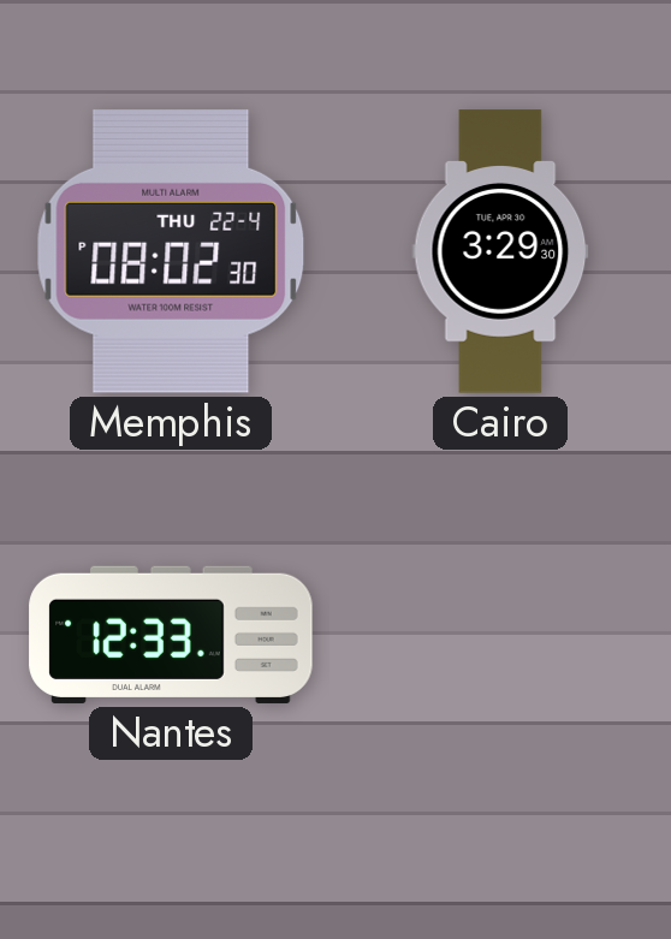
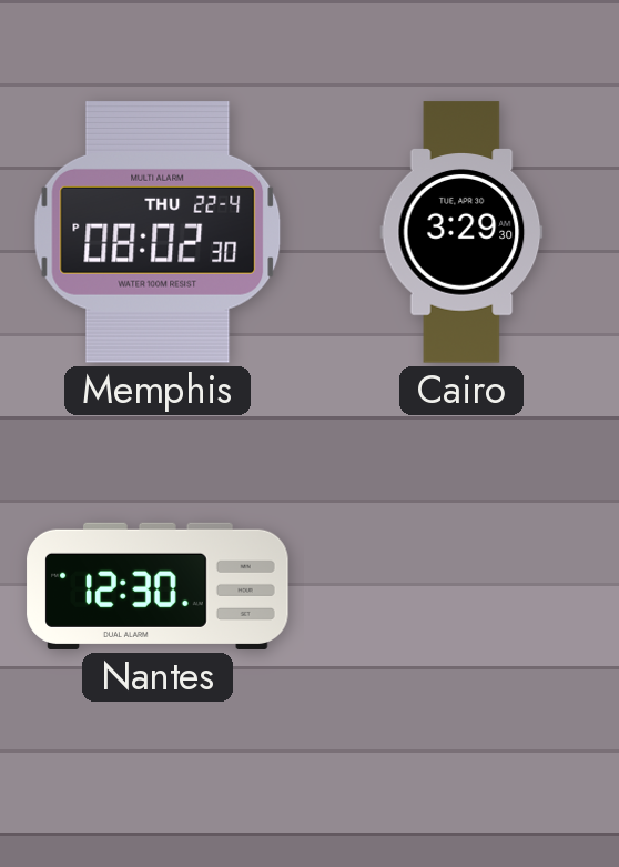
Nantes: 12:33 -> 12:30
